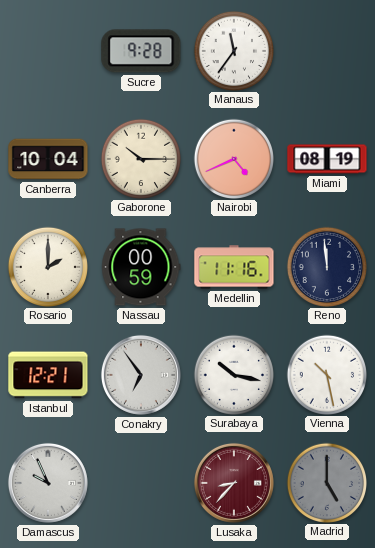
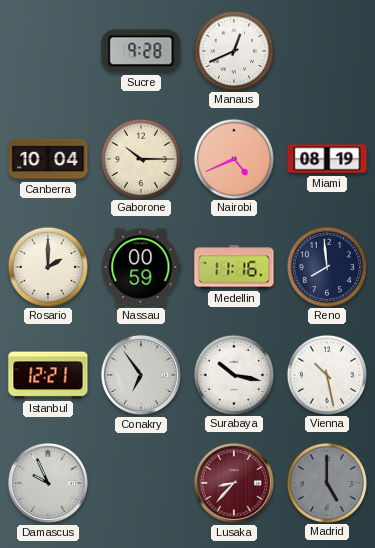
Manaus: 11:36 -> 12:41
Reno: 11:59 -> 7:59
